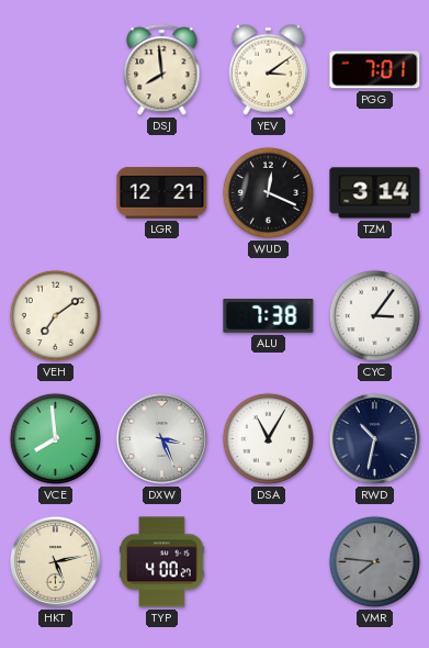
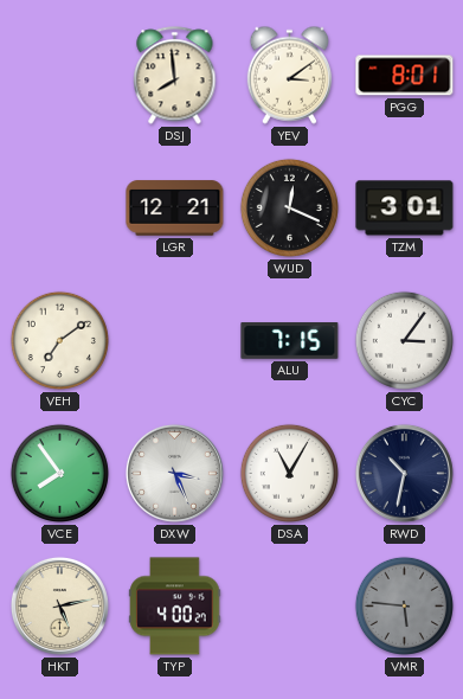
PGG: 7:01 -> 8:01
TZM: 3:14 -> 3:01
ALU: 7:38 -> 7:15
VCE: 7:59 -> 7:54
VMR: 7:46 -> 5:46
